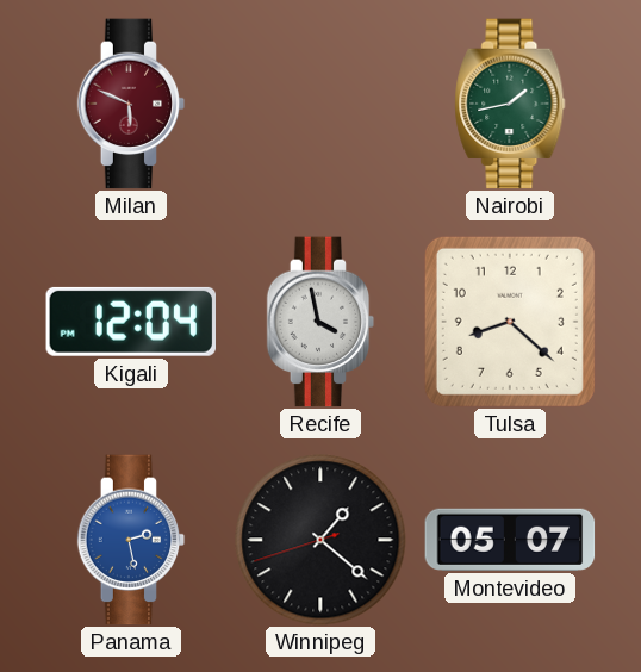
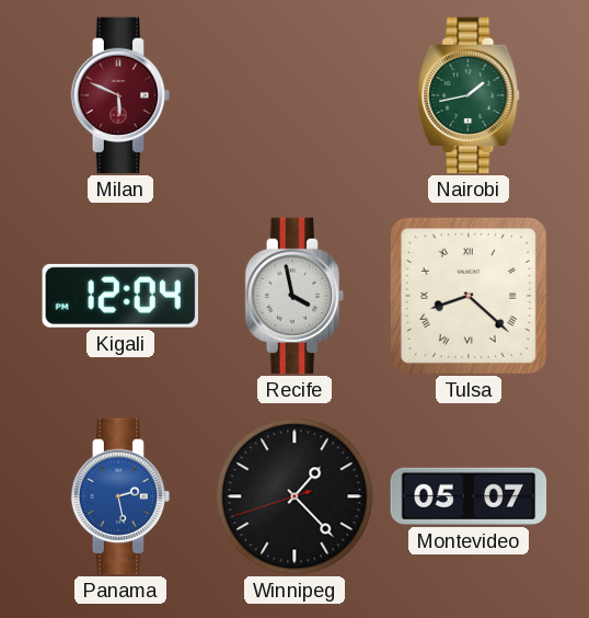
Tulsa numerals: Arabic -> Roman
Winnipeg: 1:21 -> 1:22
